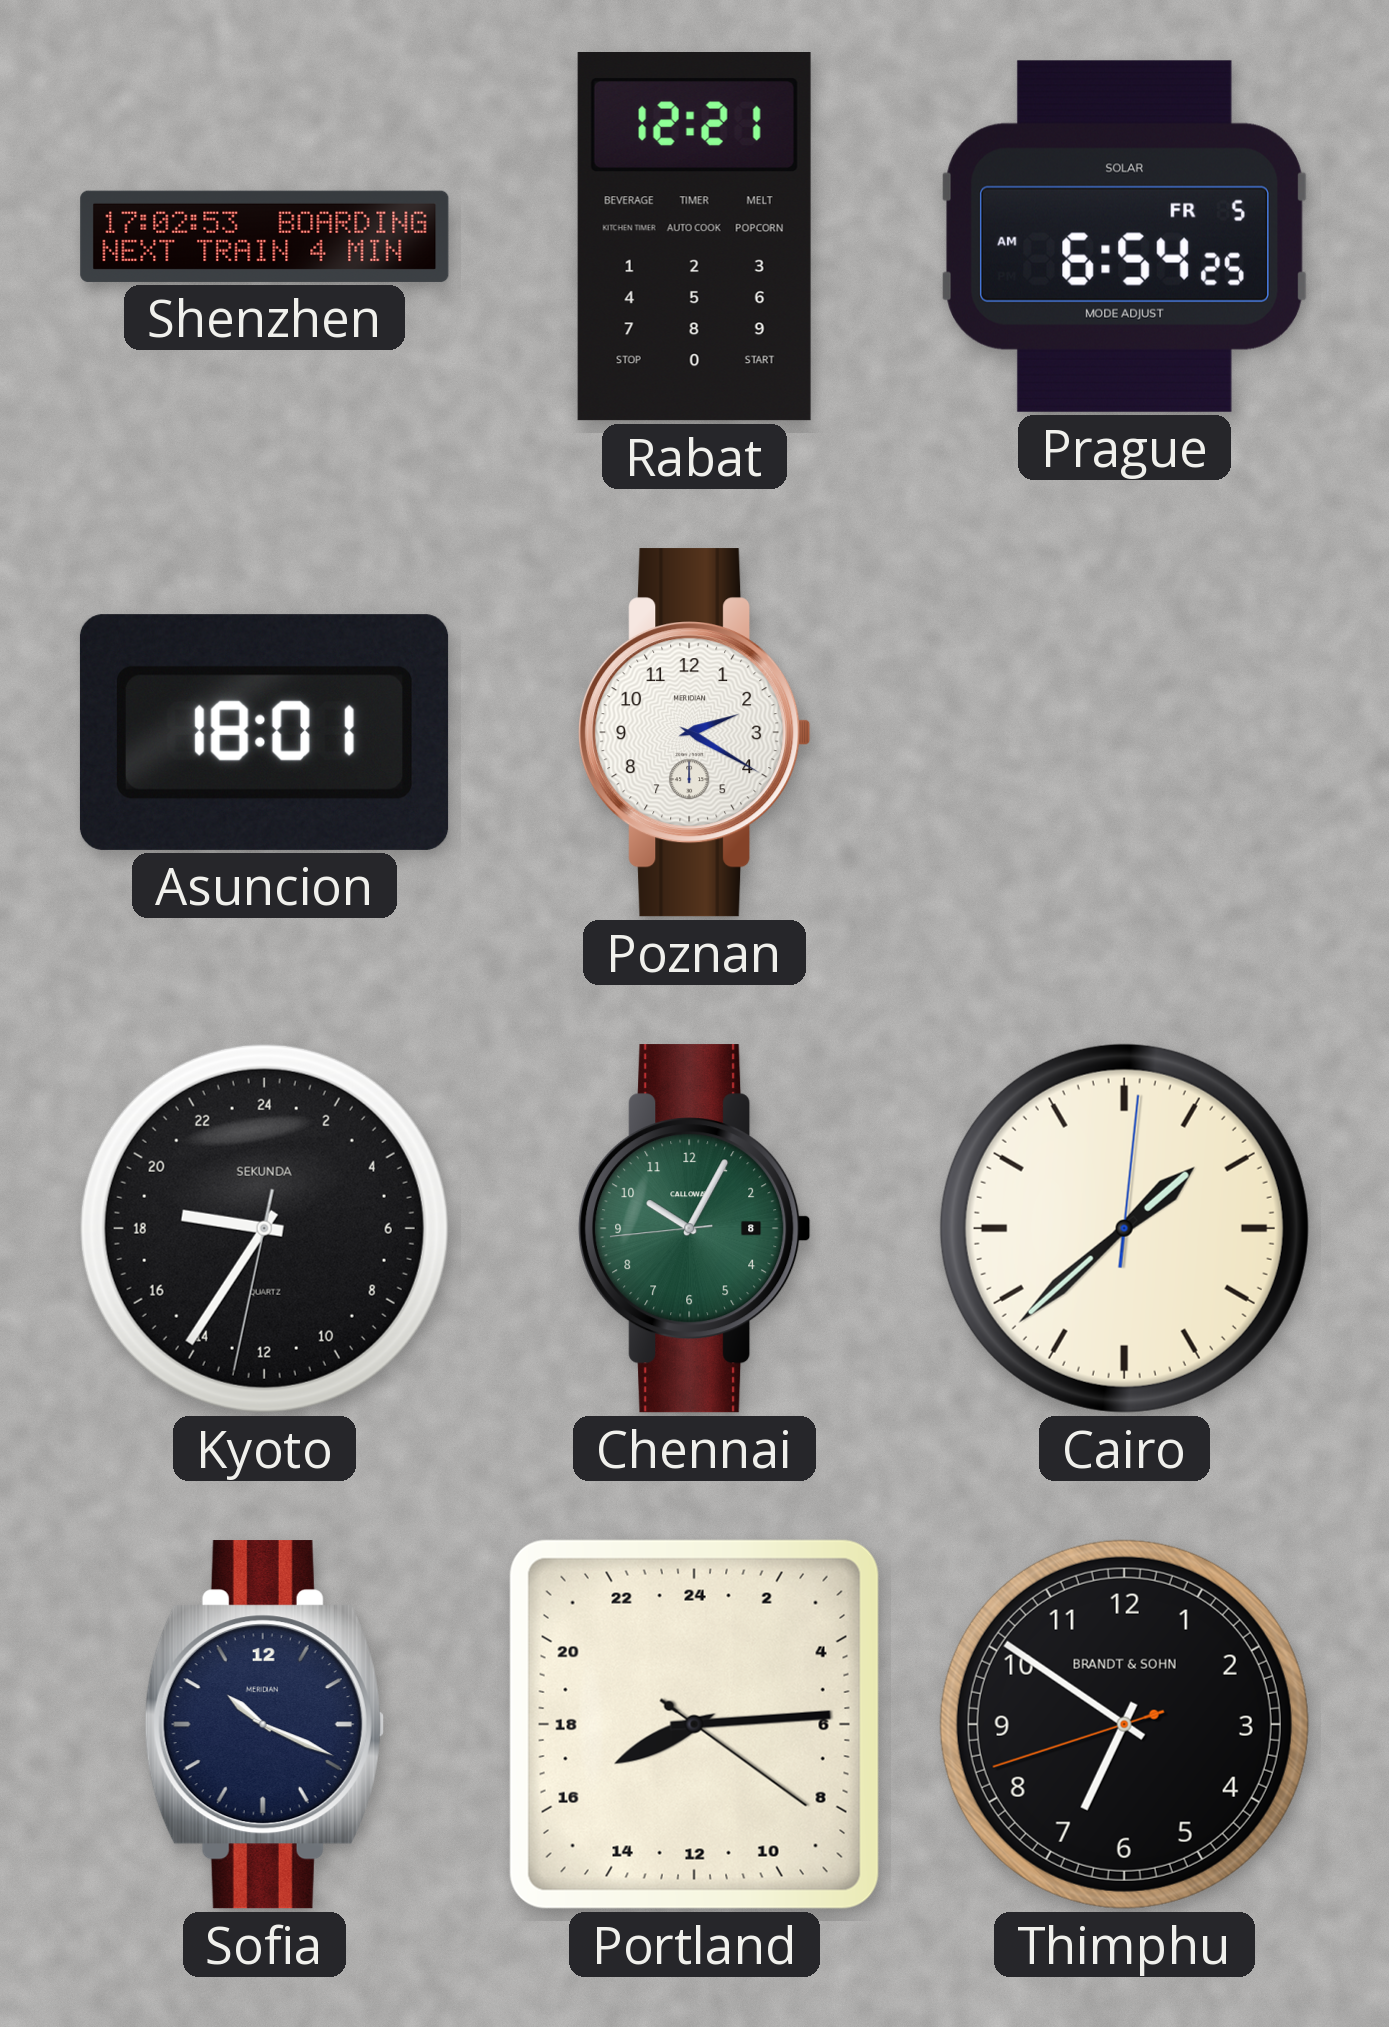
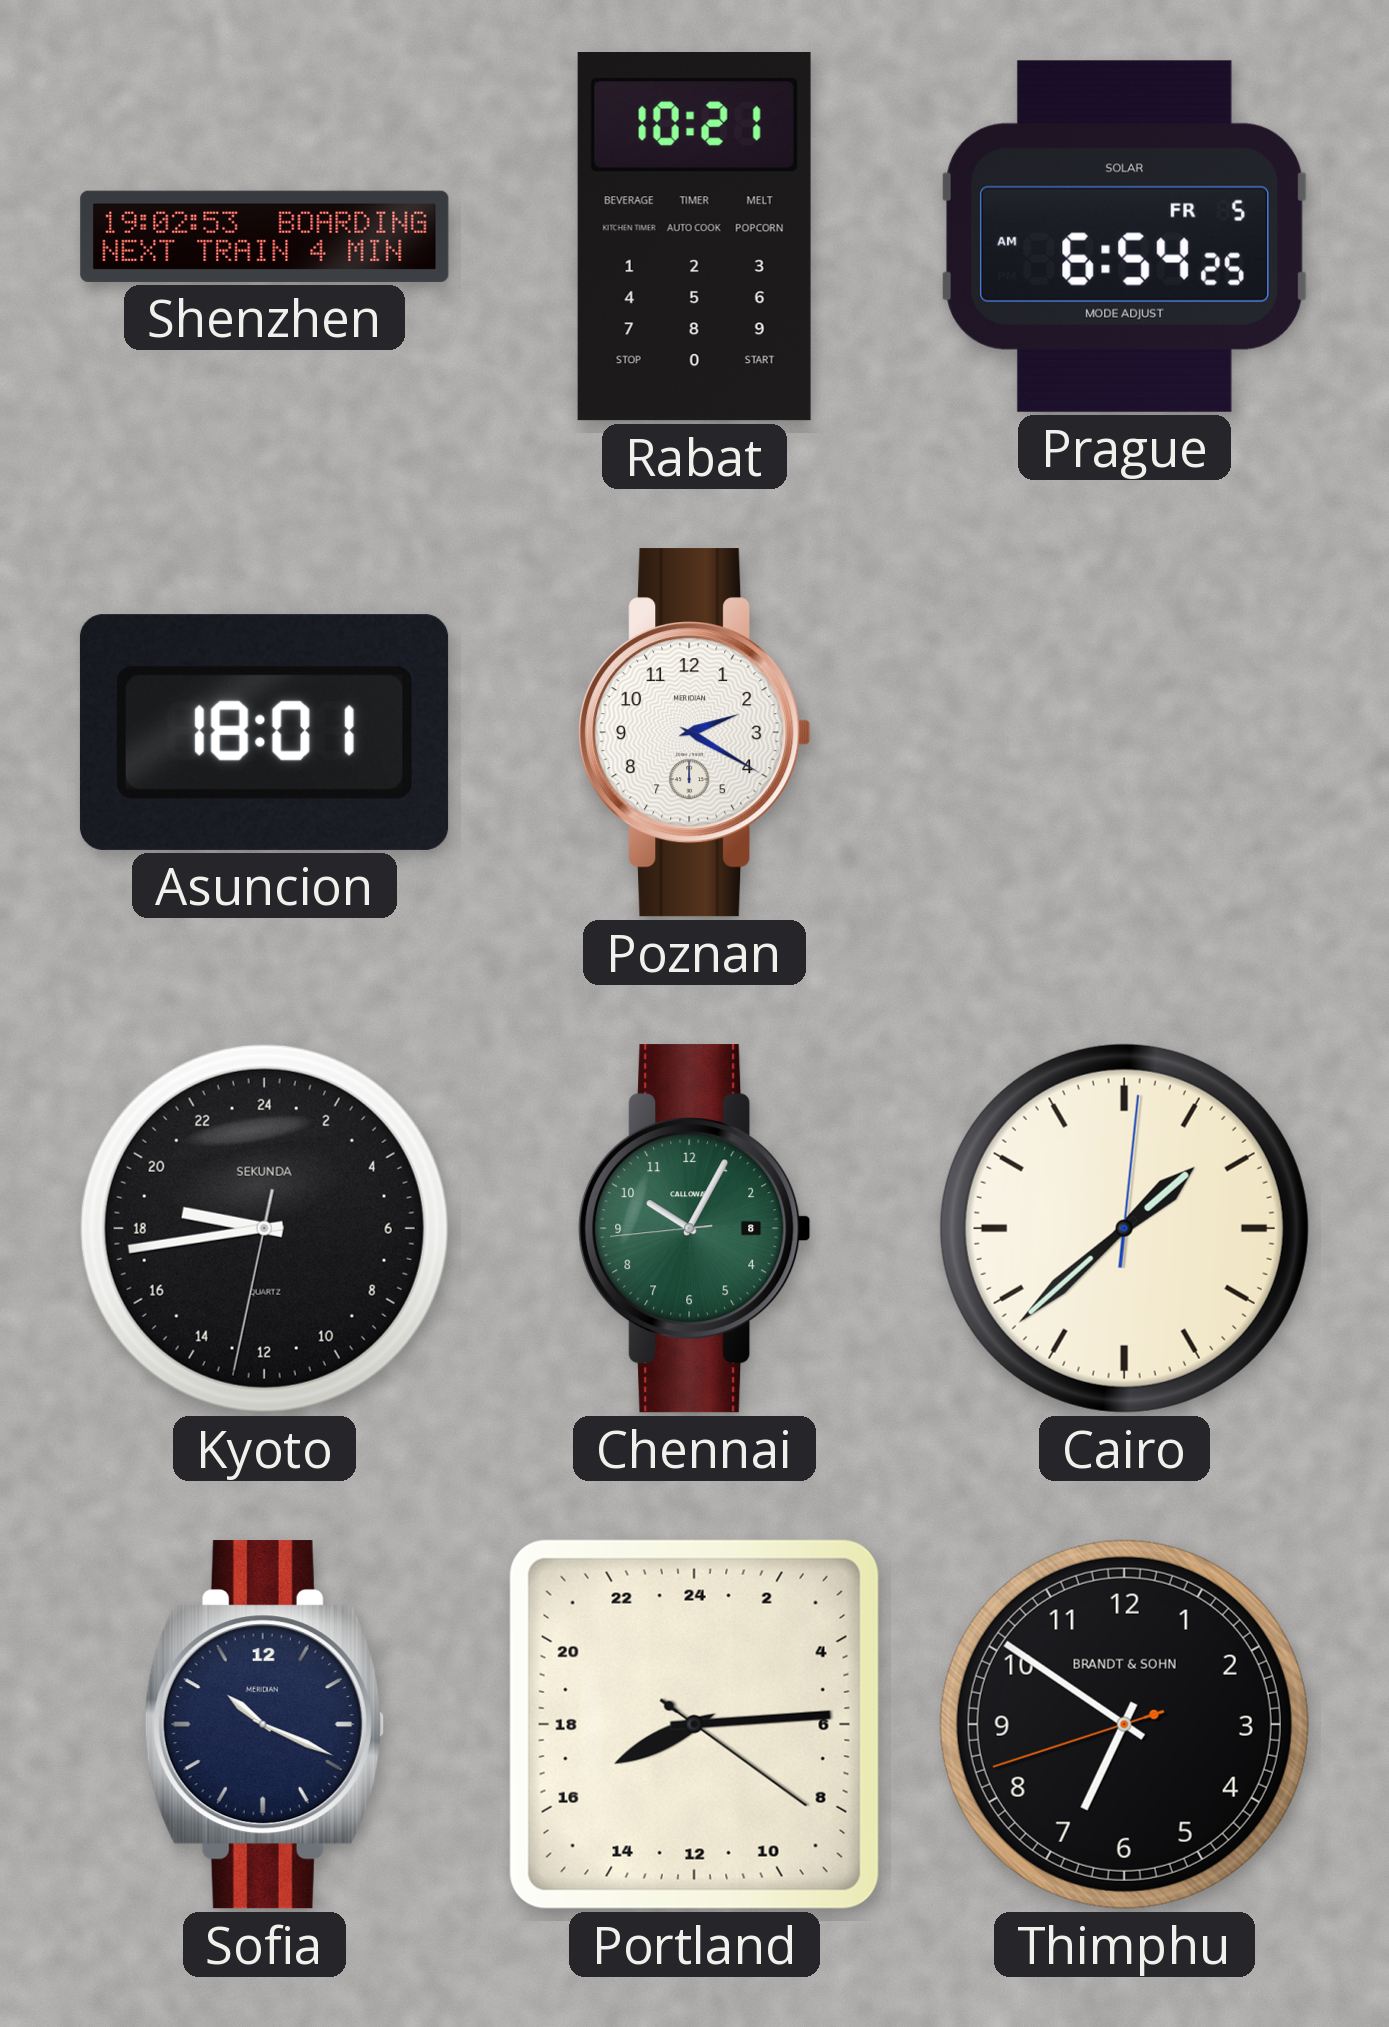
Shenzhen: 17:02 -> 19:02
Rabat: 12:21 -> 10:21
Kyoto: 18:35 -> 18:43
